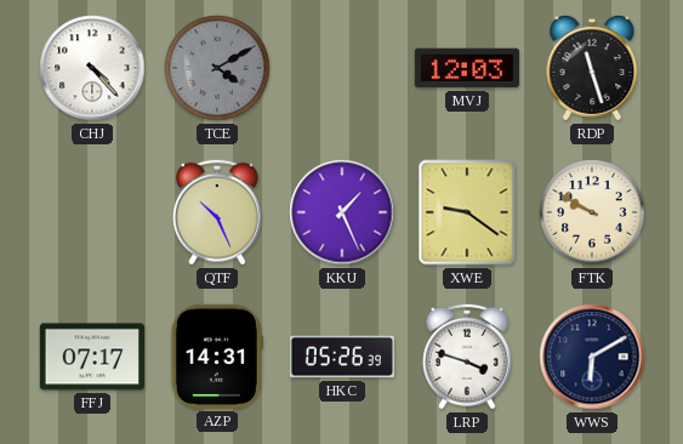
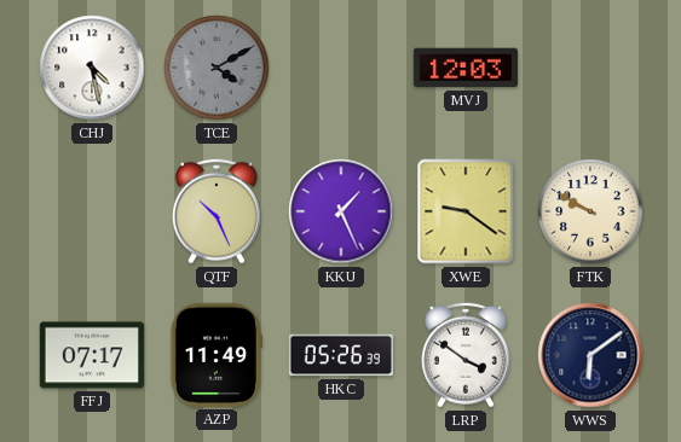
CHJ: 4:23 -> 4:28
RDP: 11:27 -> none
AZP: 14:31 -> 11:49
LRP: 3:48 -> 3:51
WWS: 6:10 -> 6:09
